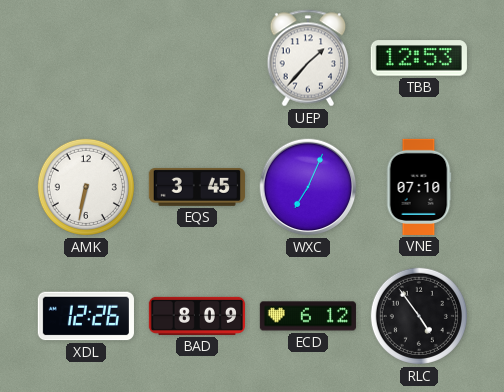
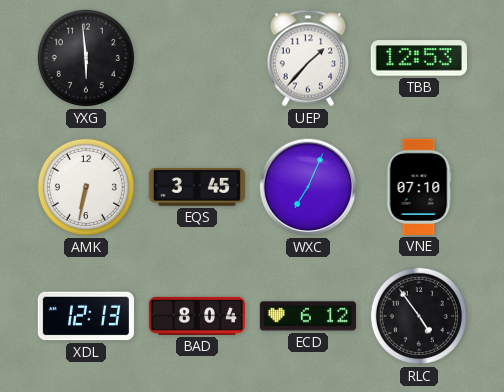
YXG: none -> 5:59
XDL: 12:26 -> 12:13
BAD: 8:09 -> 8:04
